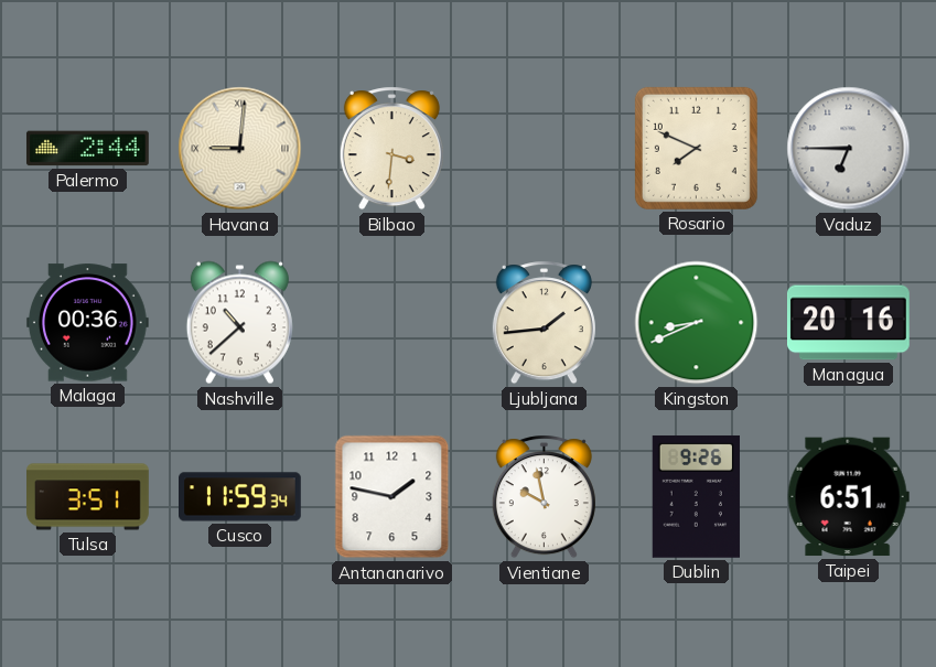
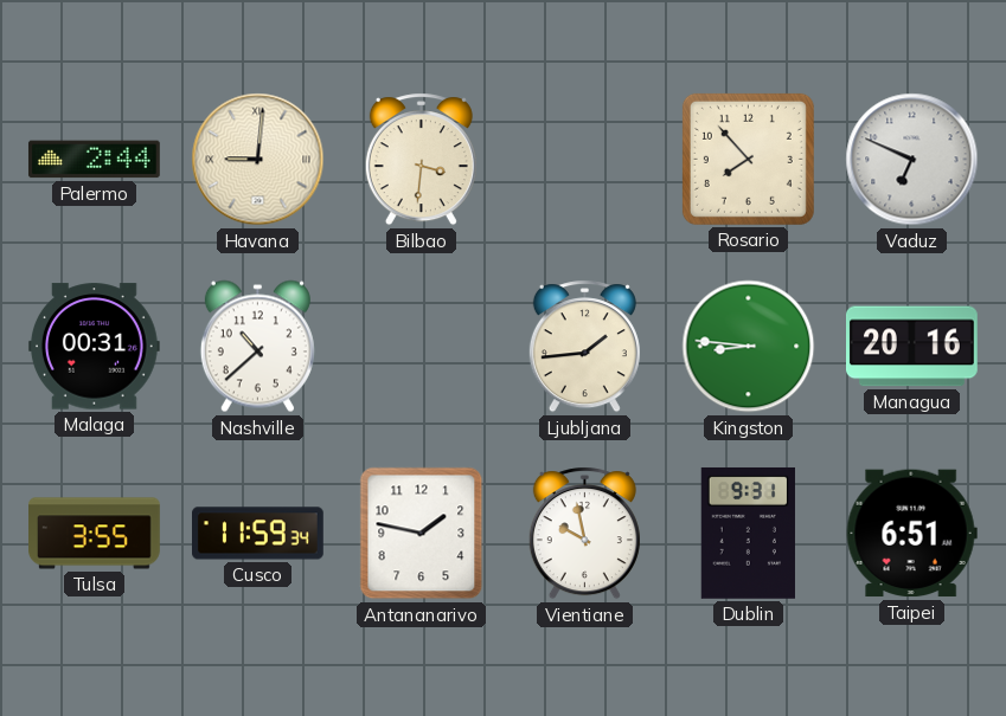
Rosario: 7:49 -> 7:53
Vaduz: 6:45 -> 6:49
Malaga: 00:36 -> 00:31
Kingston: 8:41 -> 8:46
Tulsa: 3:51 -> 3:55
Dublin: 9:26 -> 9:31
